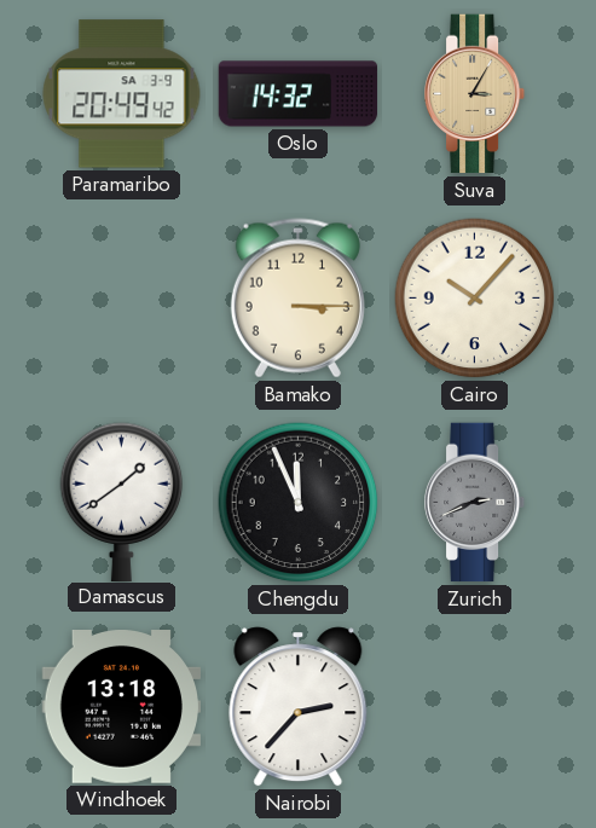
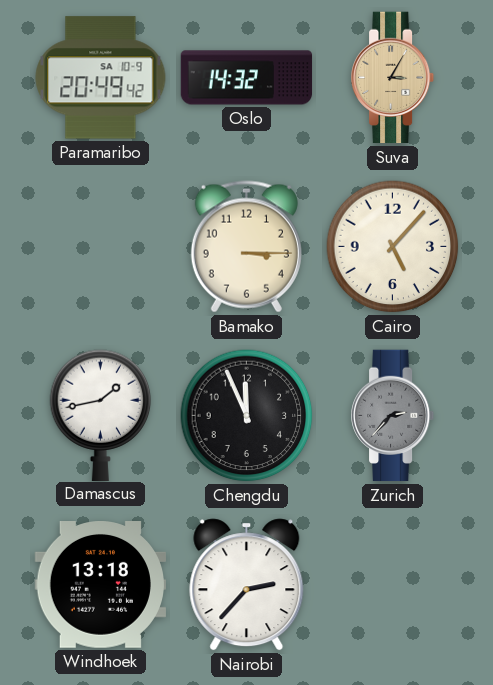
Paramaribo date: SA 3-9 -> SA 10-9
Cairo: 10:07 -> 5:07
Damascus: 1:39 -> 1:43
Zurich: 2:41 -> 2:37
